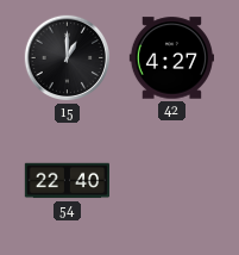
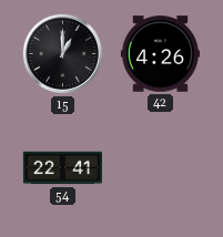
42: 4:27 -> 4:26
54: 22:40 -> 22:41
